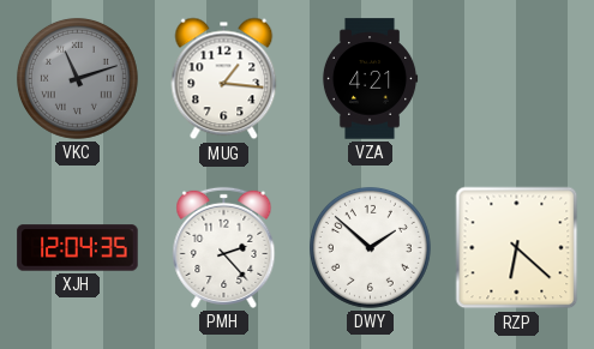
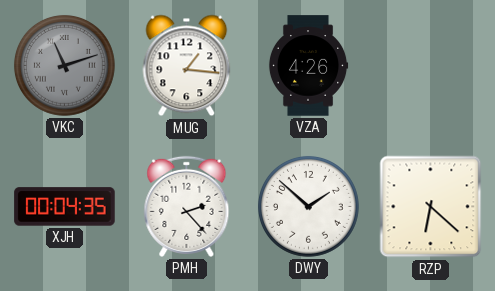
VZA: 4:21 -> 4:26
XJH: 12:04 -> 00:04
